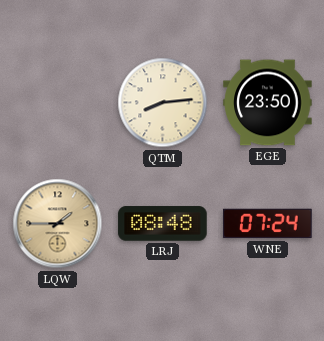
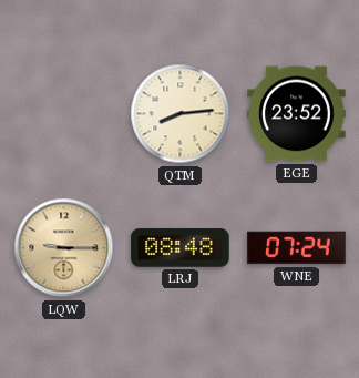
EGE: 23:50 -> 23:52
LQW: 1:45 -> 9:15
